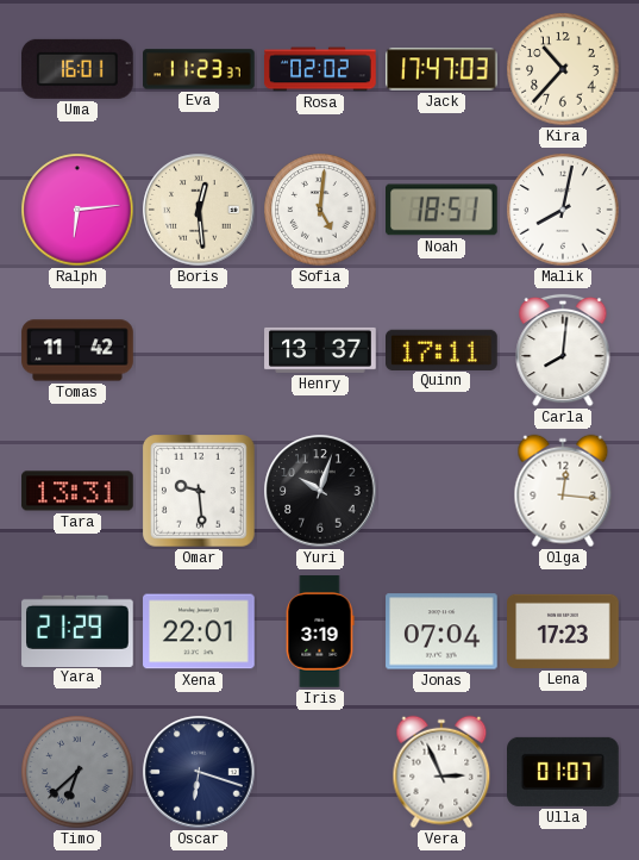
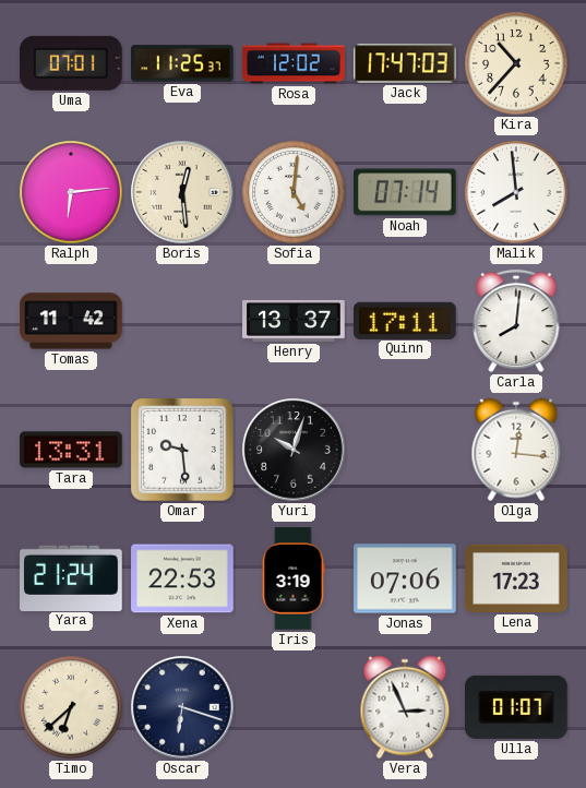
Uma: 16:01 -> 07:01
Eva: 11:23 -> 11:25
Rosa: 02:02 -> 12:02
Noah: 18:51 -> 07:14
Malik: 8:02 -> 7:59
Yara: 21:29 -> 21:24
Xena: 22:01 -> 22:53
Jonas: 07:04 -> 07:06
Timo dial: grey -> cream
